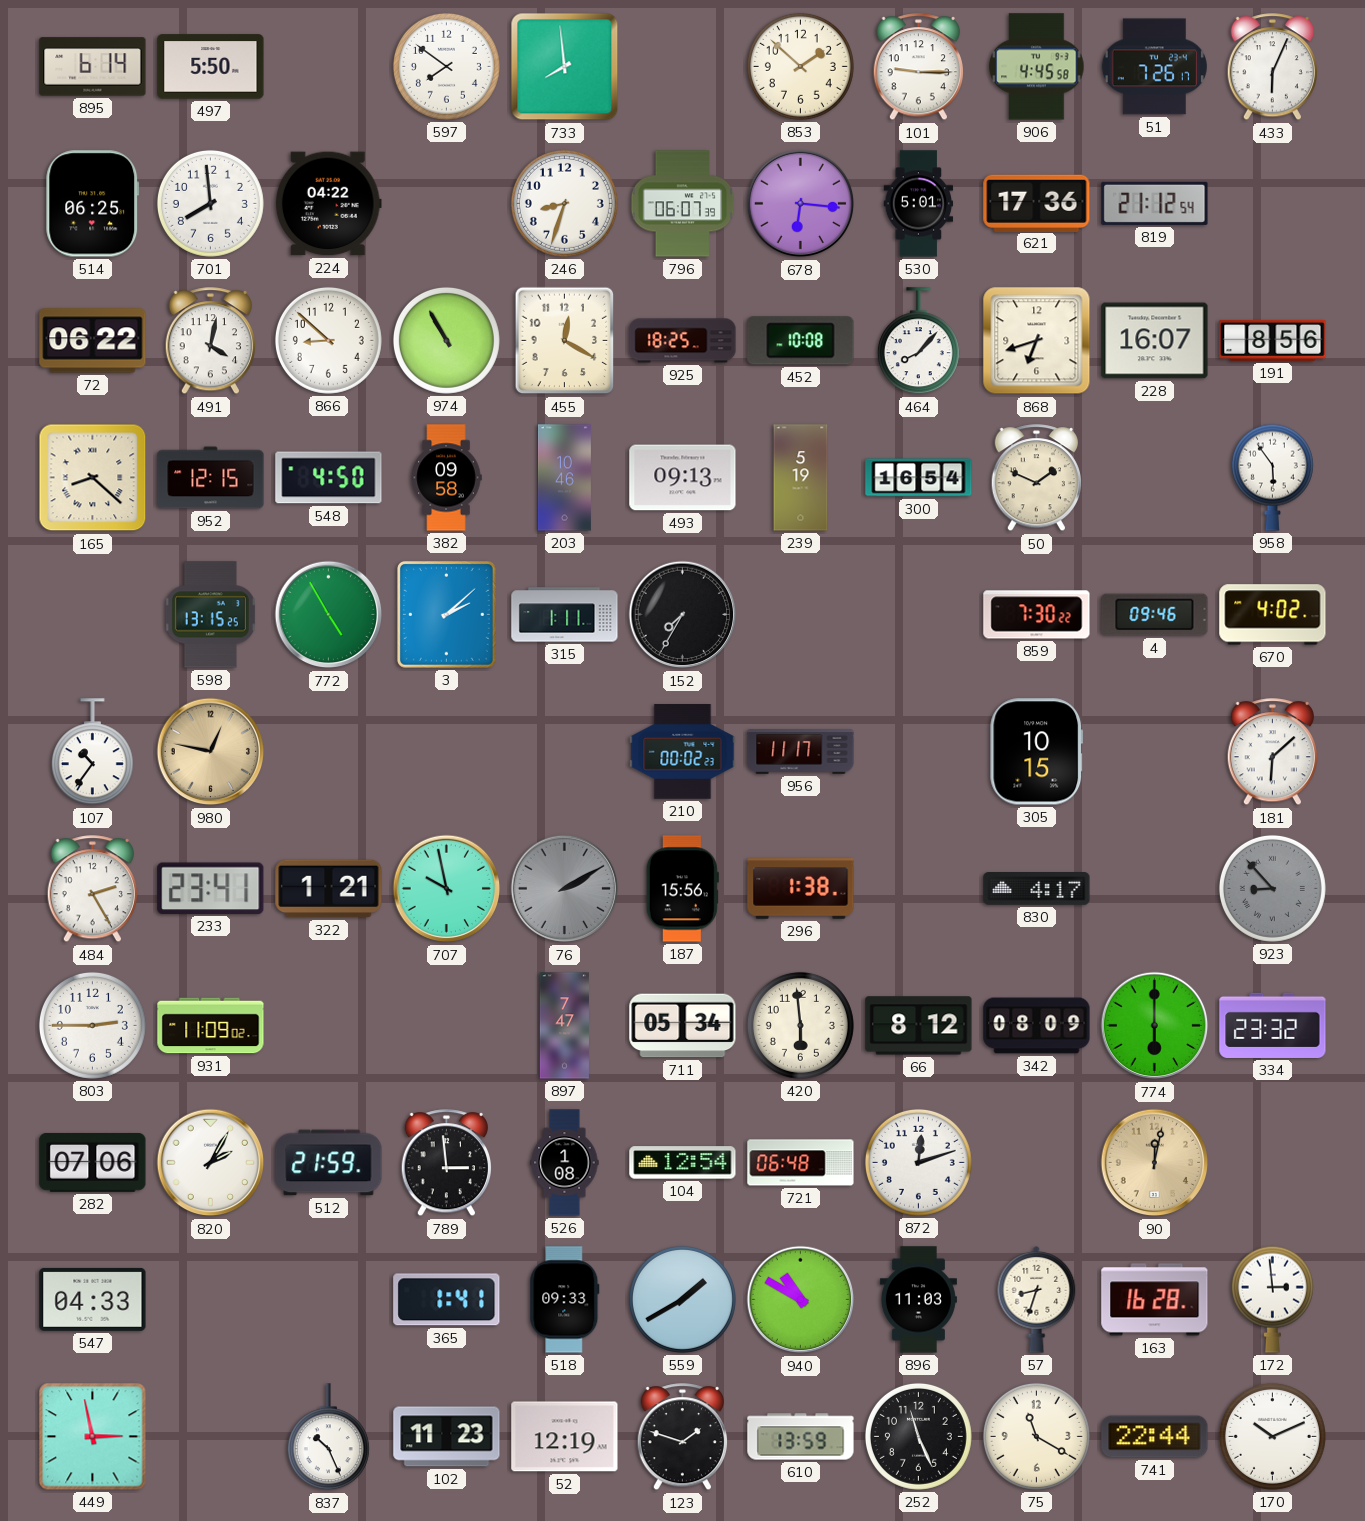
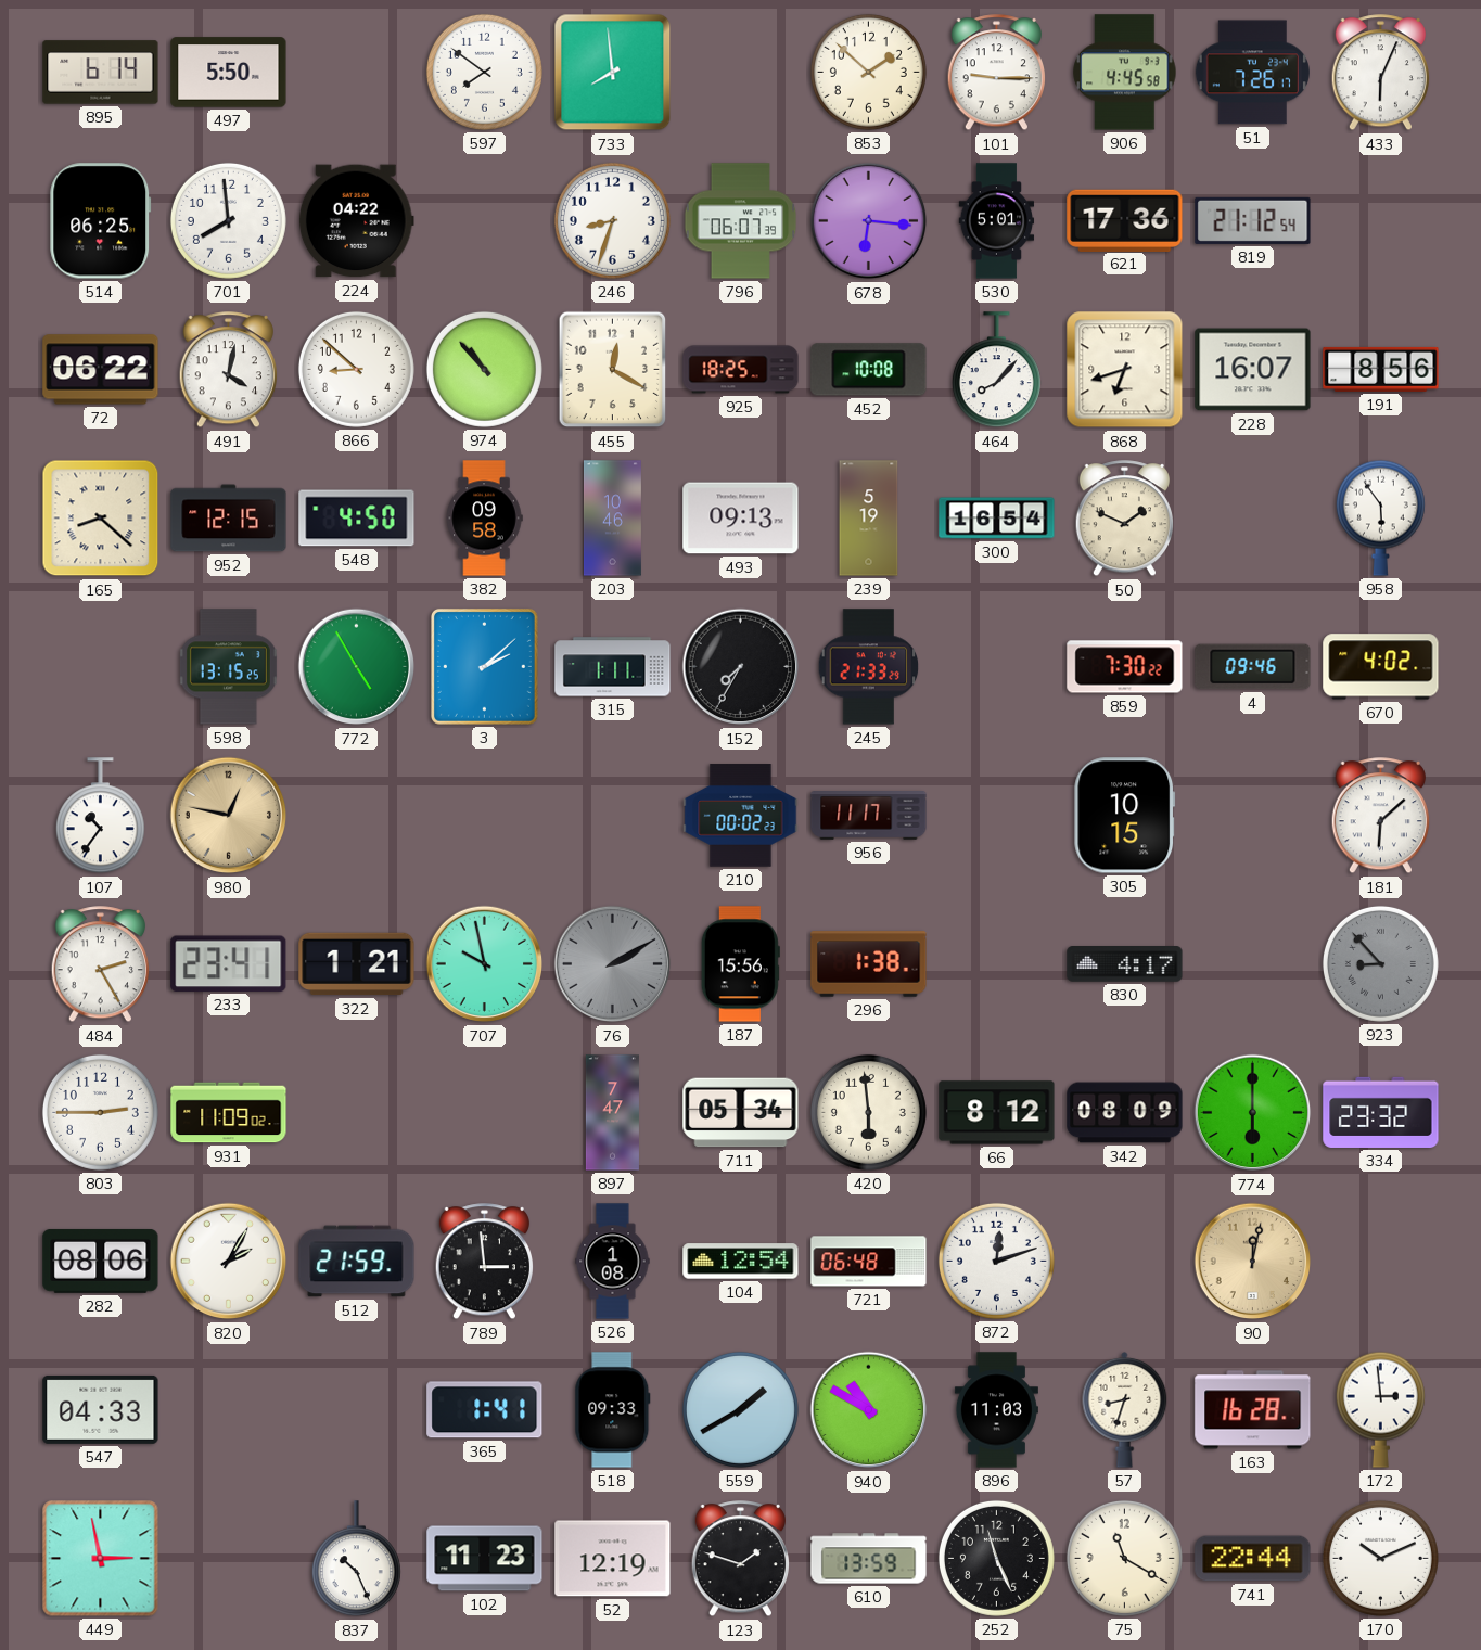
974: 10:55 -> 10:53
245: none -> 21:33
282: 07:06 -> 08:06
